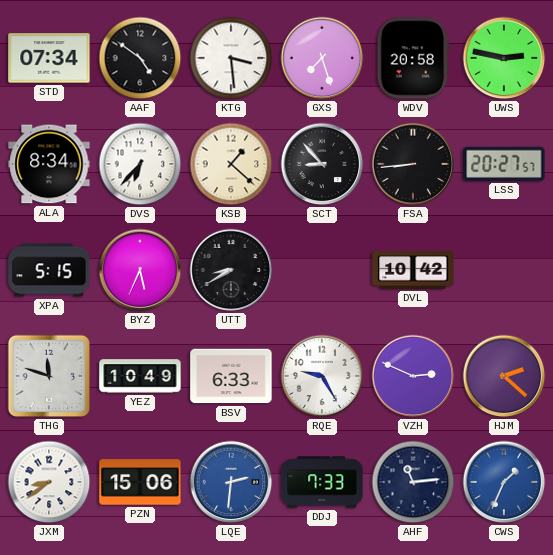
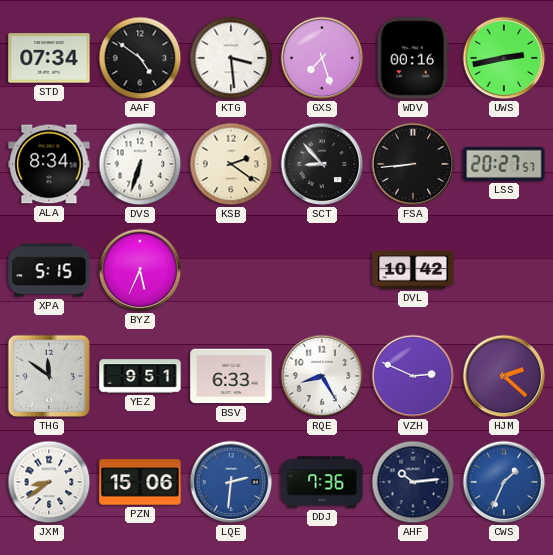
WDV: 20:58 -> 00:16
UWS: 2:47 -> 2:43
DVS: 6:37 -> 6:33
KSB: 1:22 -> 2:21
UTT: 8:40 -> none
THG: 11:48 -> 11:51
YEZ: 10:49 -> 9:51
RQE: 9:25 -> 8:25
DDJ: 7:33 -> 7:36
AHF: 11:14 -> 10:14
